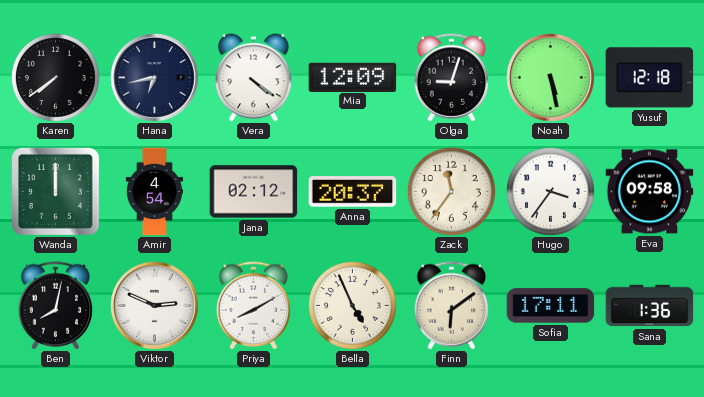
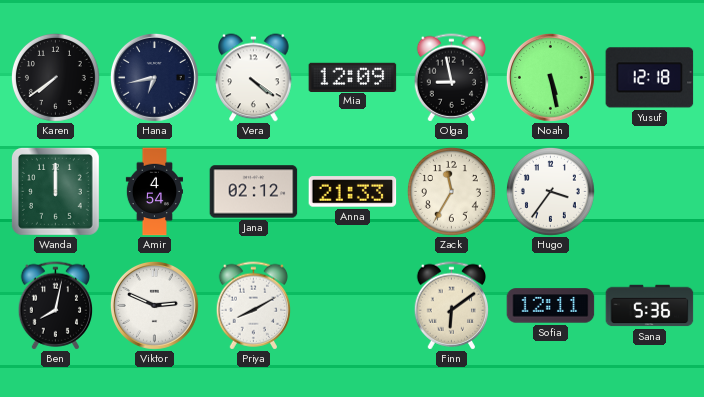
Olga: 9:03 -> 8:58
Anna: 20:37 -> 21:33
Zack: 11:36 -> 11:35
Eva: 09:58 -> none
Bella: 4:56 -> none
Sofia: 17:11 -> 12:11
Sana: 1:36 -> 5:36
